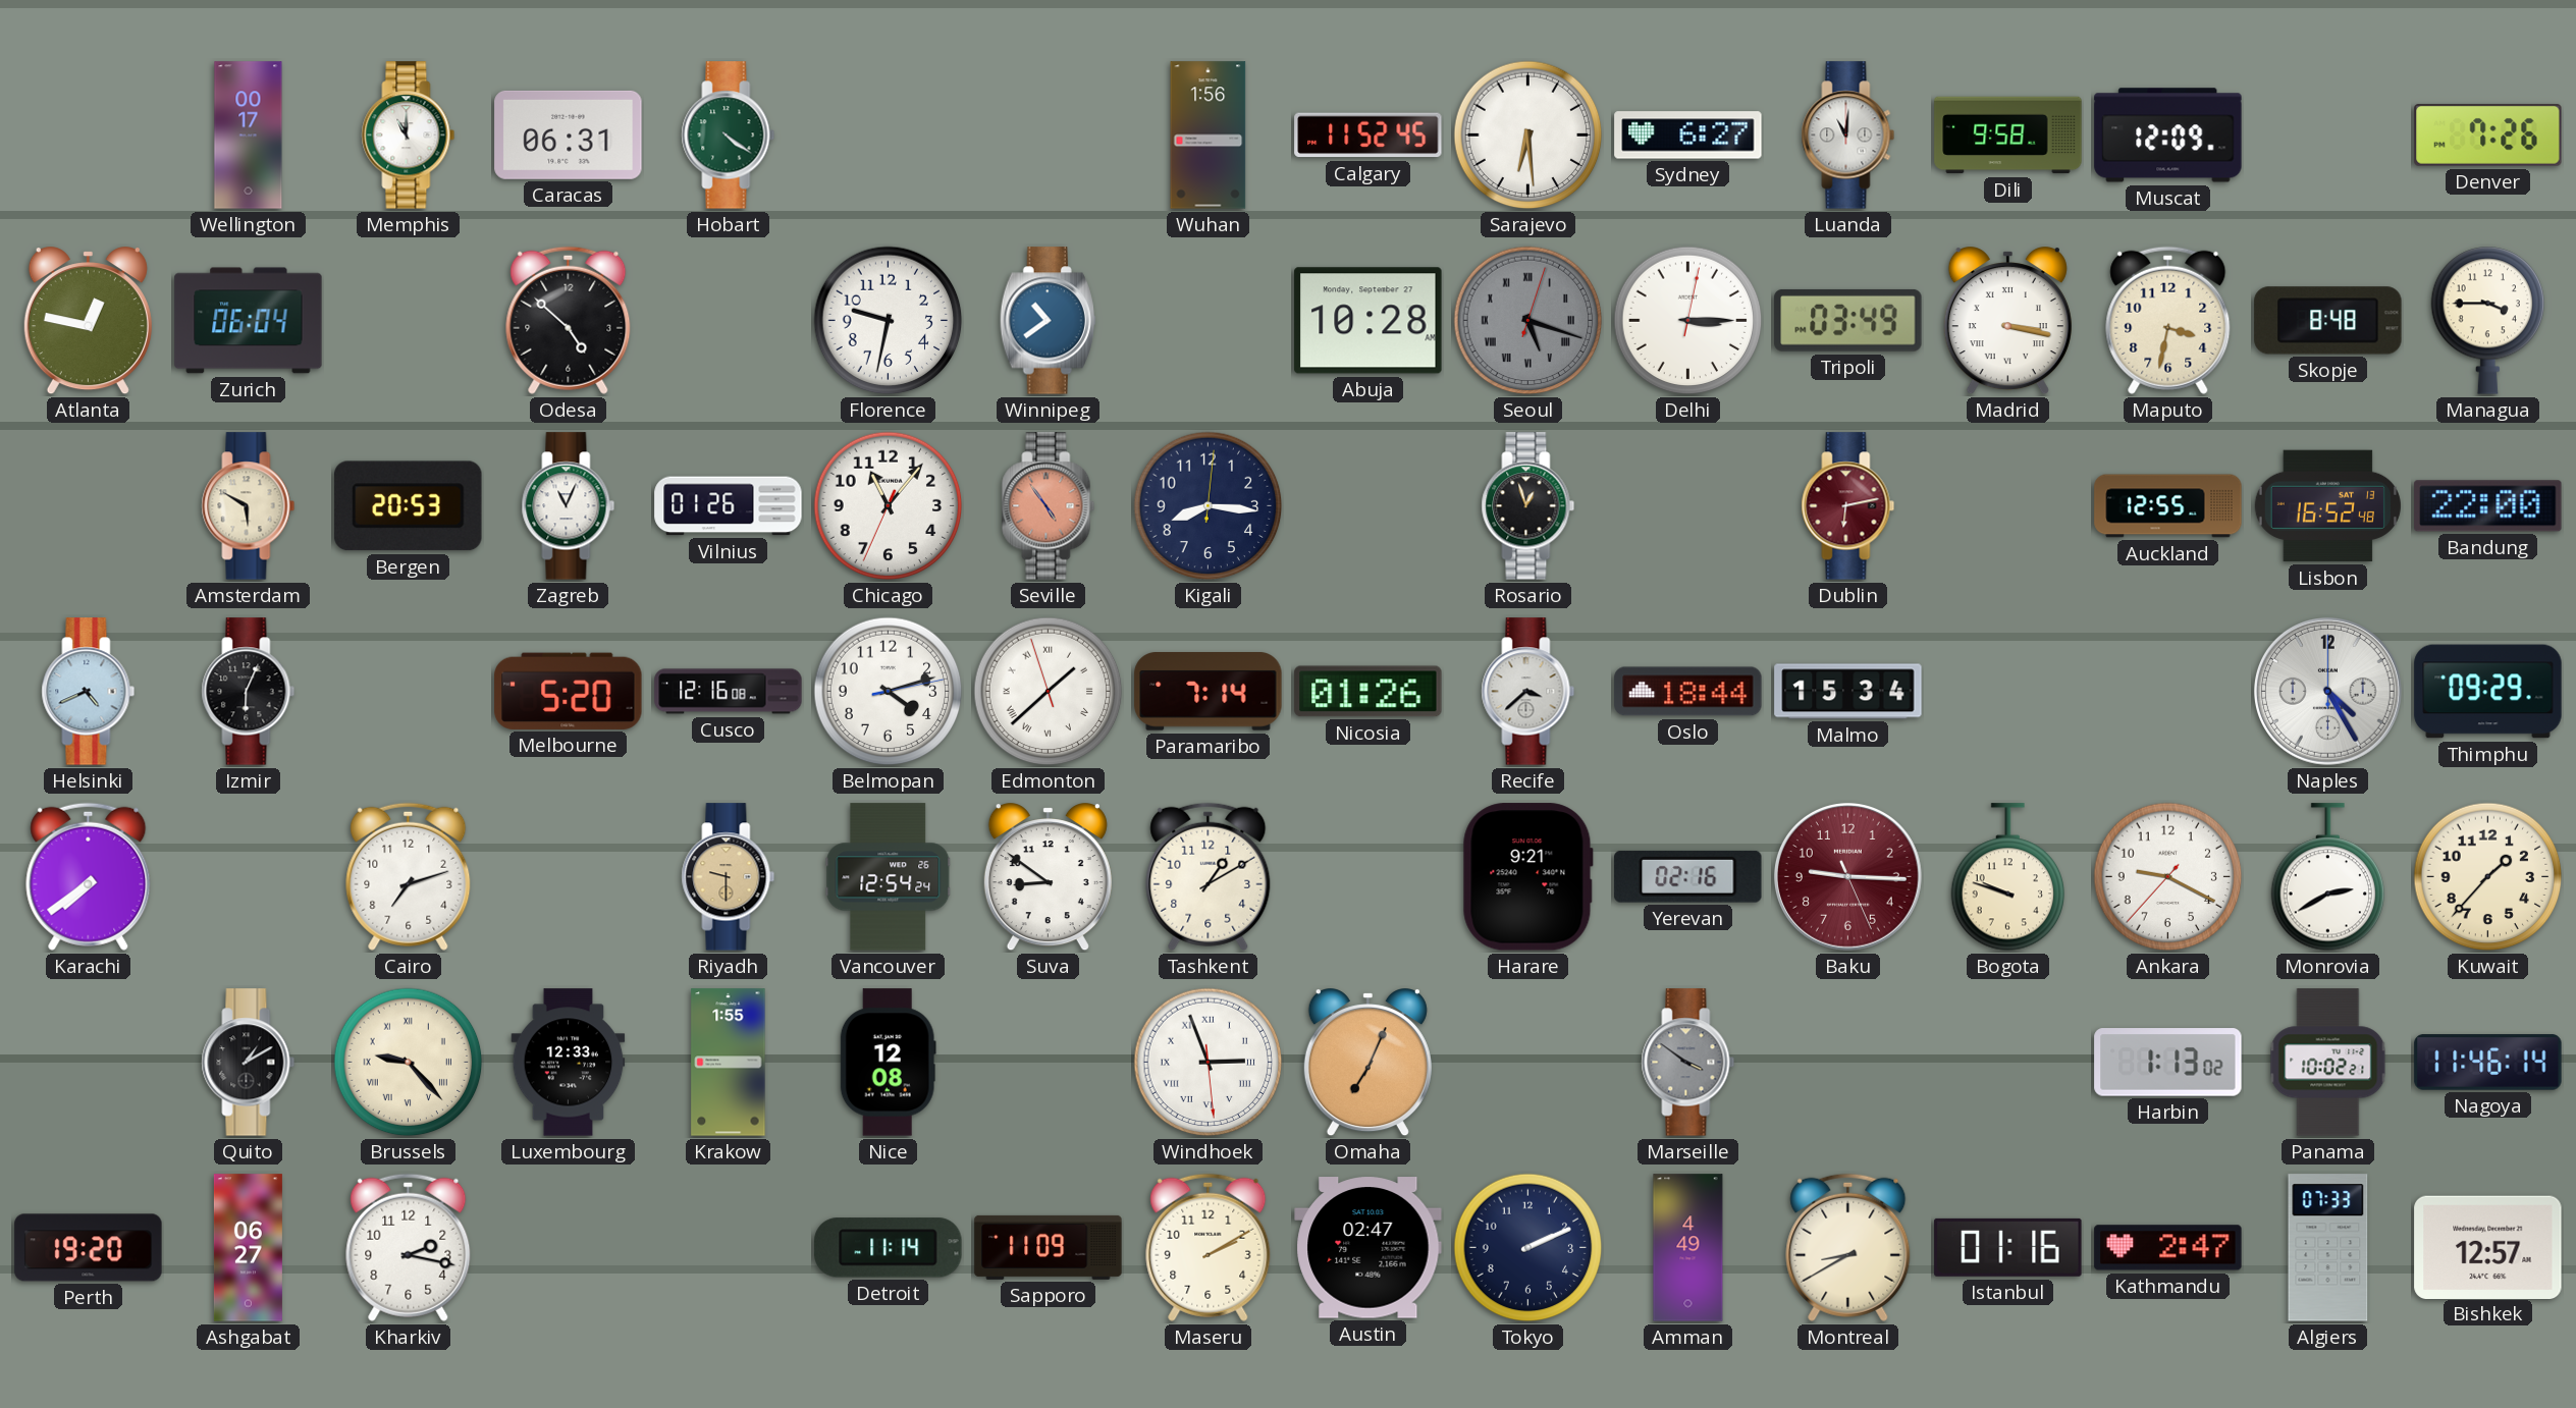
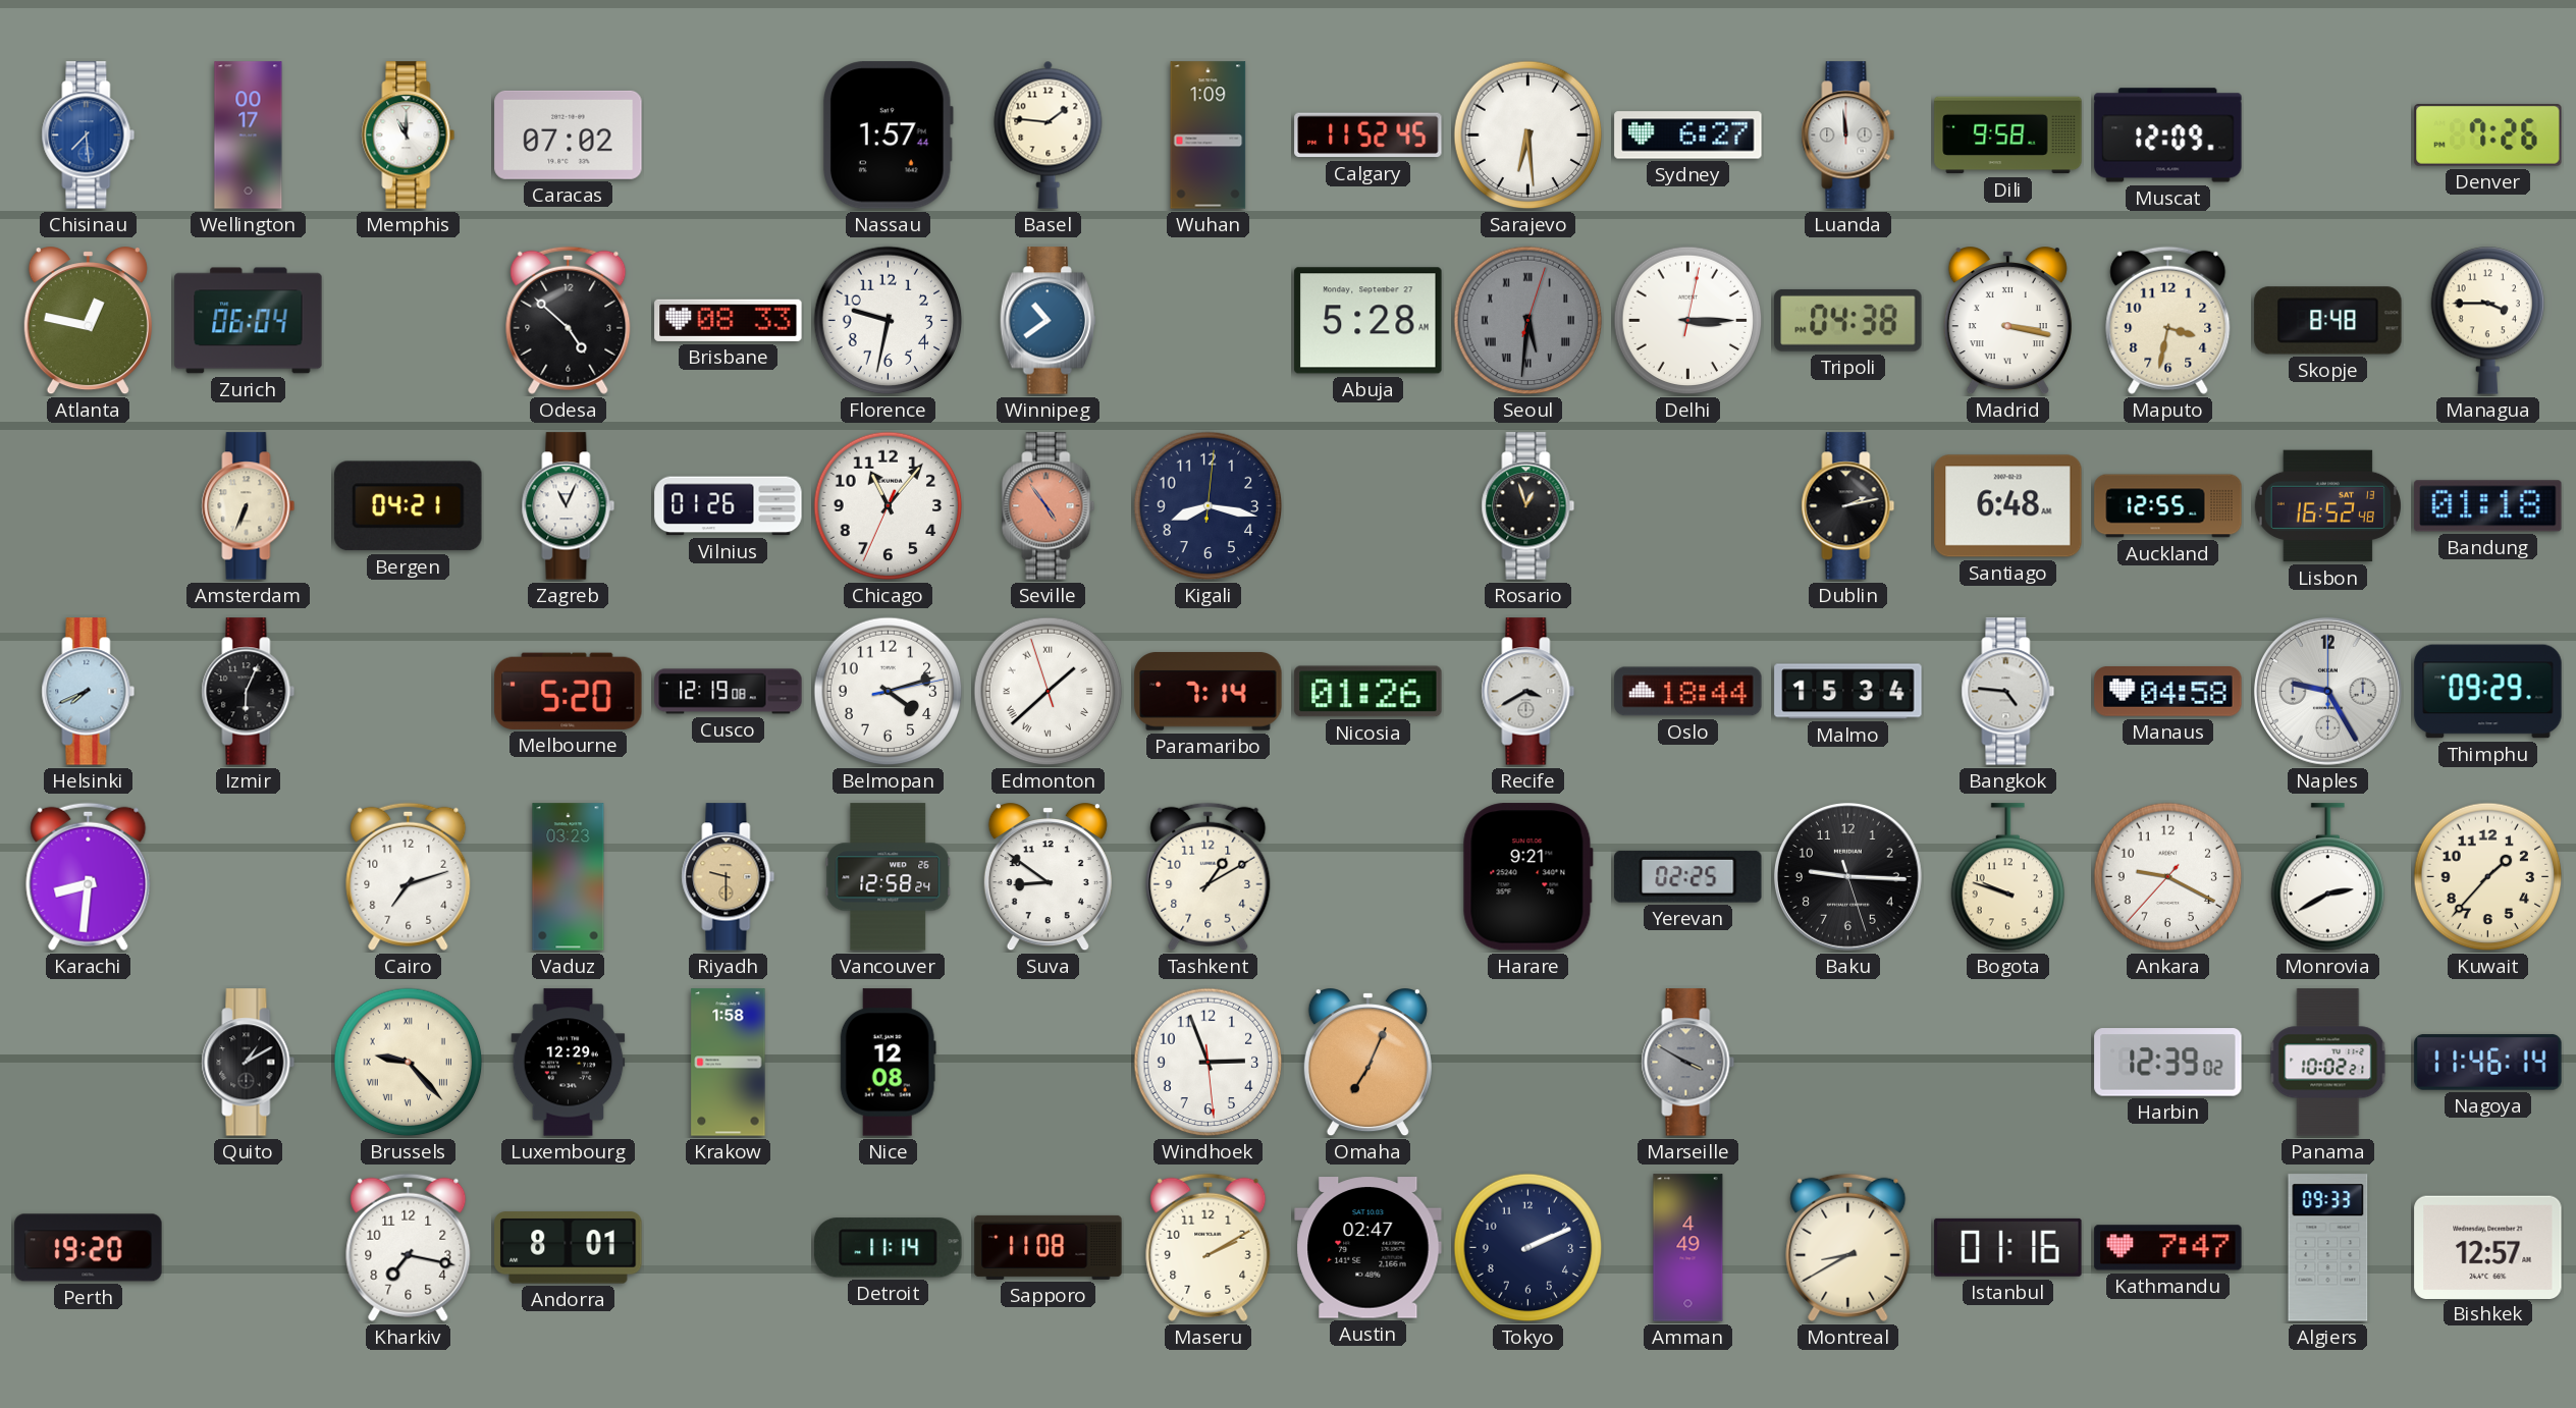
Chisinau: none -> 7:29
Caracas: 06:31 -> 07:02
Hobart: 4:21 -> none
Nassau: none -> 1:57
Basel: none -> 1:46
Wuhan: 1:56 -> 1:09
Luanda: 11:01 -> 11:59
Brisbane: none -> 08:33
Abuja: 10:28 -> 5:28
Seoul: 5:18 -> 5:31
Tripoli: 03:49 -> 04:38
Amsterdam: 5:50 -> 6:34
Bergen: 20:53 -> 04:21
Kigali: 8:16 -> 8:17
Dublin: 6:13 -> 2:13
Dublin dial: burgundy -> black
Santiago: none -> 6:48
Bandung: 22:00 -> 01:18
Helsinki: 4:41 -> 7:41
Cusco: 12:16 -> 12:19
Recife: 3:38 -> 3:40
Bangkok: none -> 4:46
Manaus: none -> 04:58
Naples: 4:25 -> 9:25
Karachi: 7:39 -> 8:31
Vaduz: none -> 03:23
Vancouver: 12:54 -> 12:58
Yerevan: 02:16 -> 02:25
Baku: 9:15:26 -> 9:15:27
Baku dial: burgundy -> black
Luxembourg: 12:33 -> 12:29
Krakow: 1:55 -> 1:58
Windhoek numerals: Roman -> Arabic
Marseille: 3:51 -> 3:50
Harbin: 1:13 -> 12:39
Ashgabat: 06:27 -> none
Kharkiv: 2:17 -> 7:17
Andorra: none -> 8:01
Sapporo: 11:09 -> 11:08
Kathmandu: 2:47 -> 7:47
Algiers: 07:33 -> 09:33
